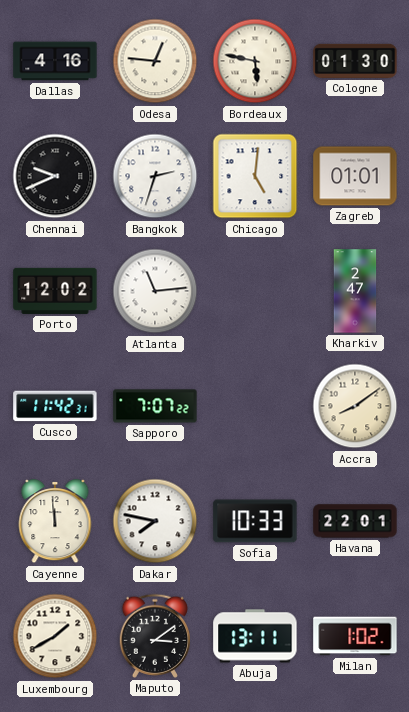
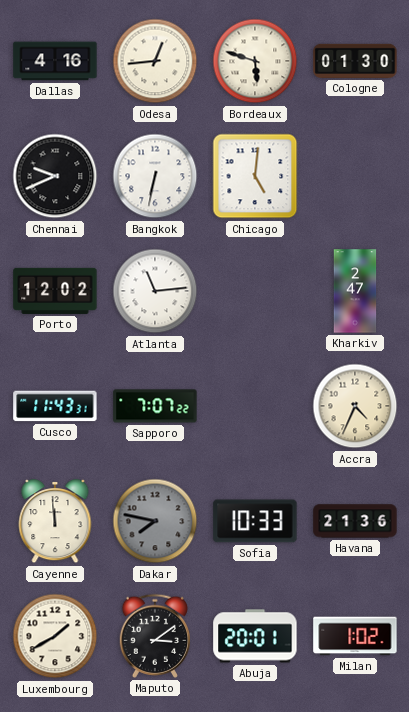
Odesa: 12:46 -> 12:44
Bordeaux: 5:47 -> 5:48
Bangkok: 2:33 -> 6:32
Zagreb: 01:01 -> none
Cusco: 11:42 -> 11:43
Accra: 8:09 -> 4:34
Dakar dial: white -> grey
Havana: 22:01 -> 21:36
Abuja: 13:11 -> 20:01
